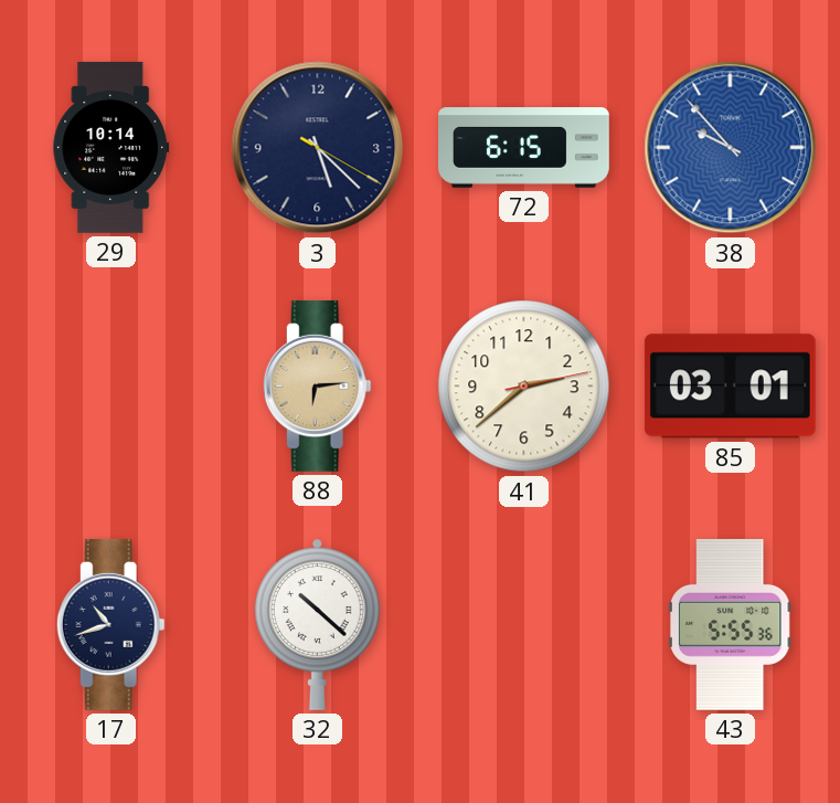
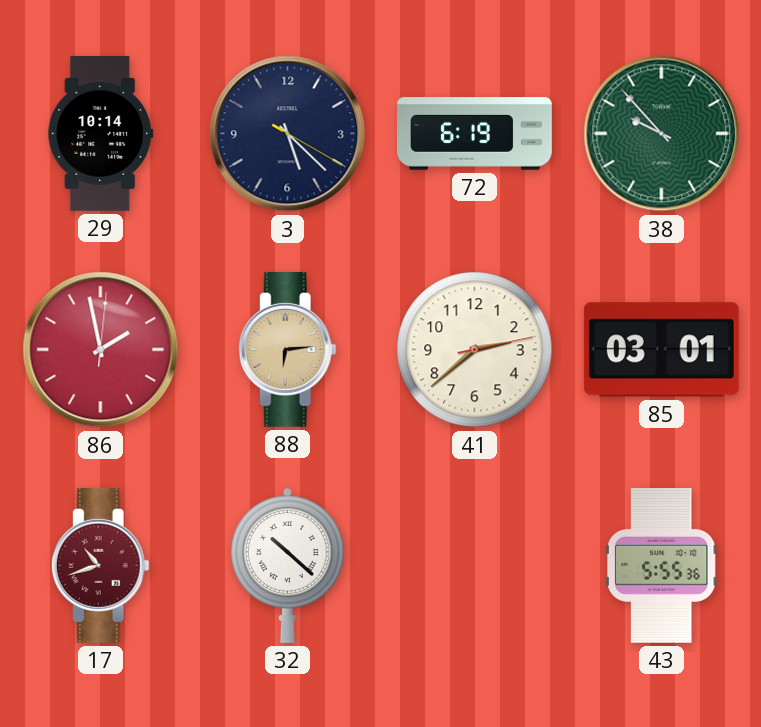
72: 6:15 -> 6:19
38 dial: blue -> green
86: none -> 1:58
17 dial: navy -> burgundy
